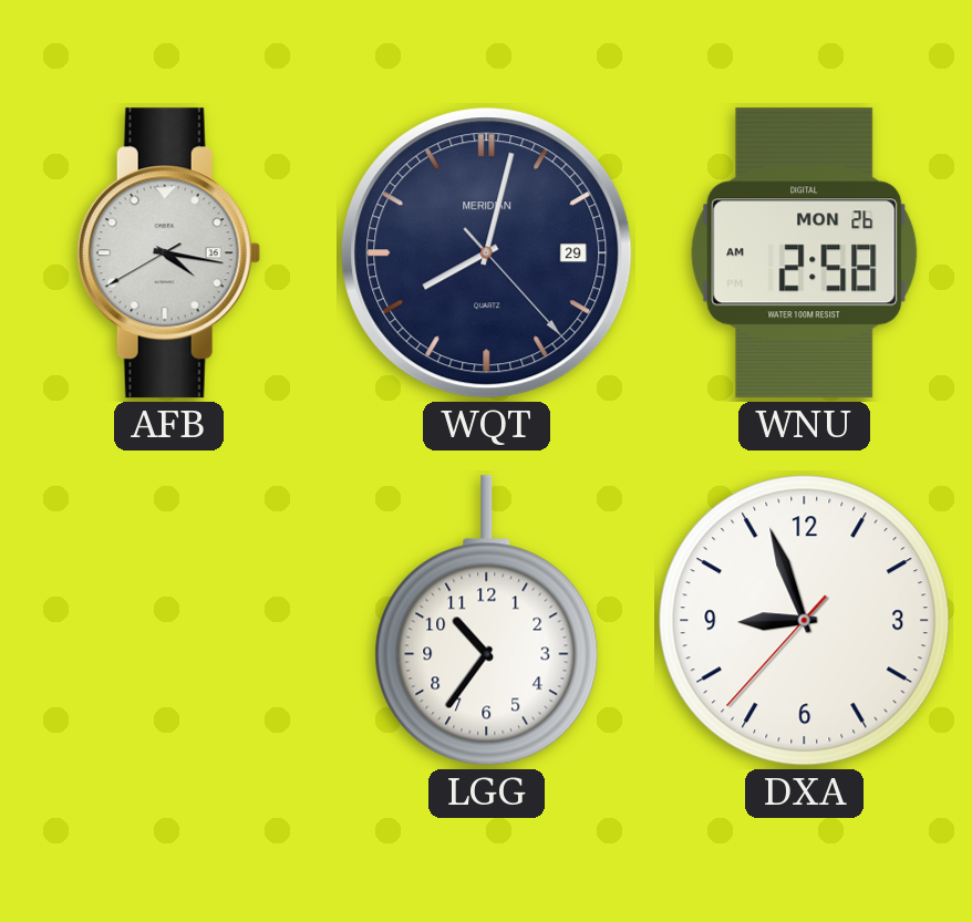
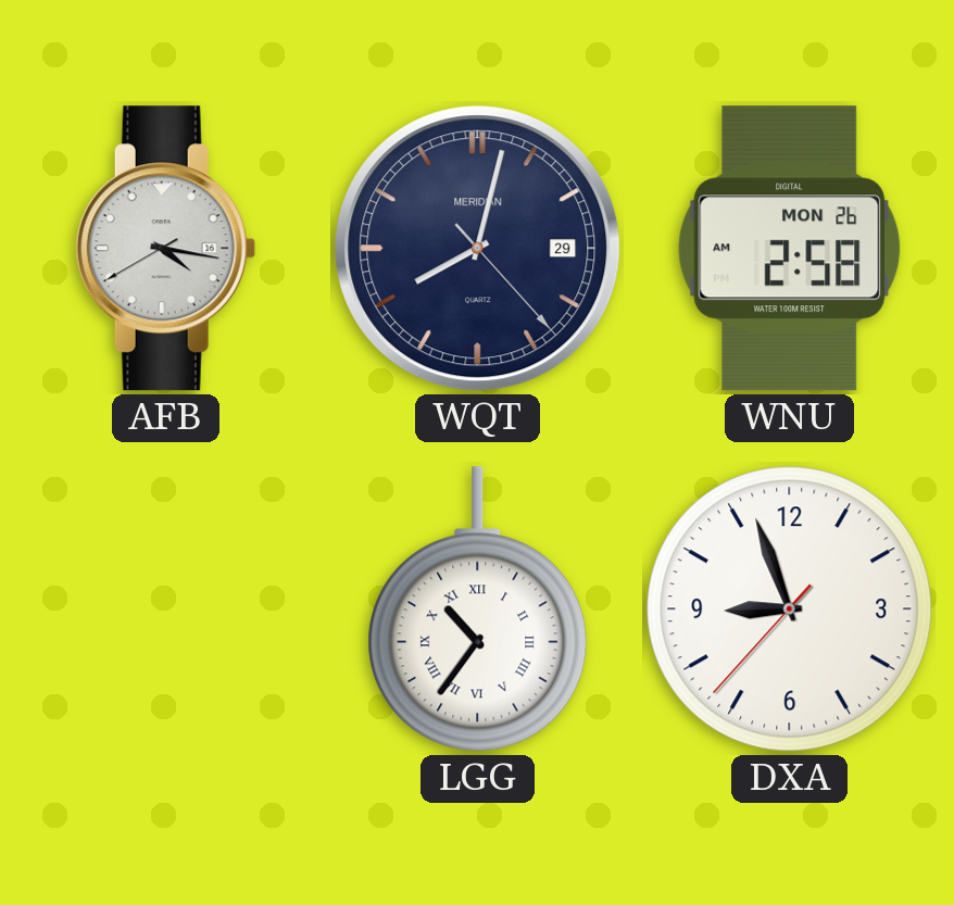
LGG numerals: Arabic -> Roman
